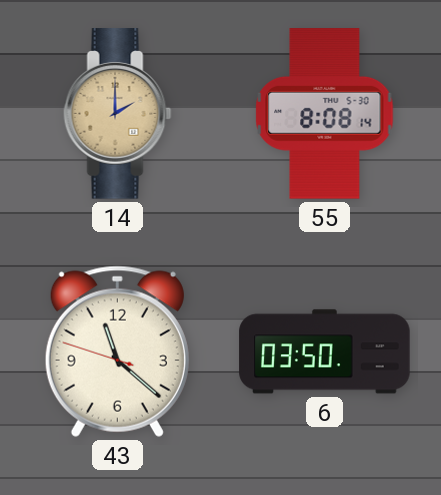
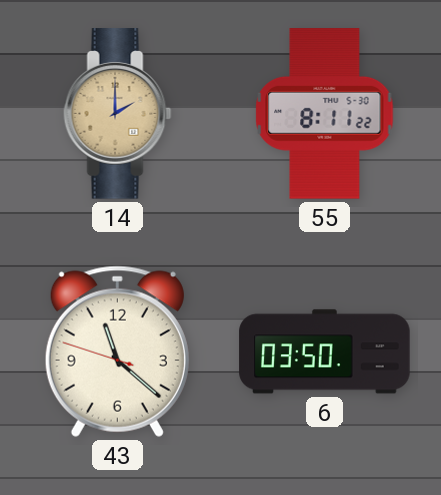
55: 8:08 -> 8:11
